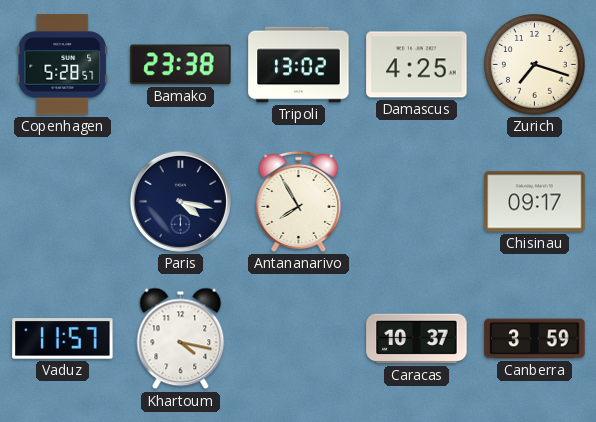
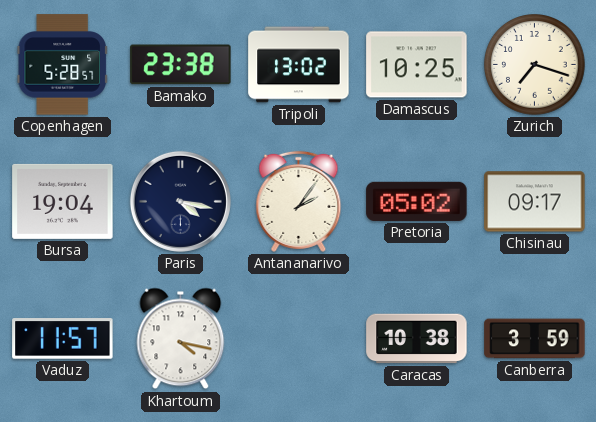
Damascus: 4:25 -> 10:25
Bursa: none -> 19:04
Antananarivo: 7:55 -> 2:06
Pretoria: none -> 05:02
Caracas: 10:37 -> 10:38
